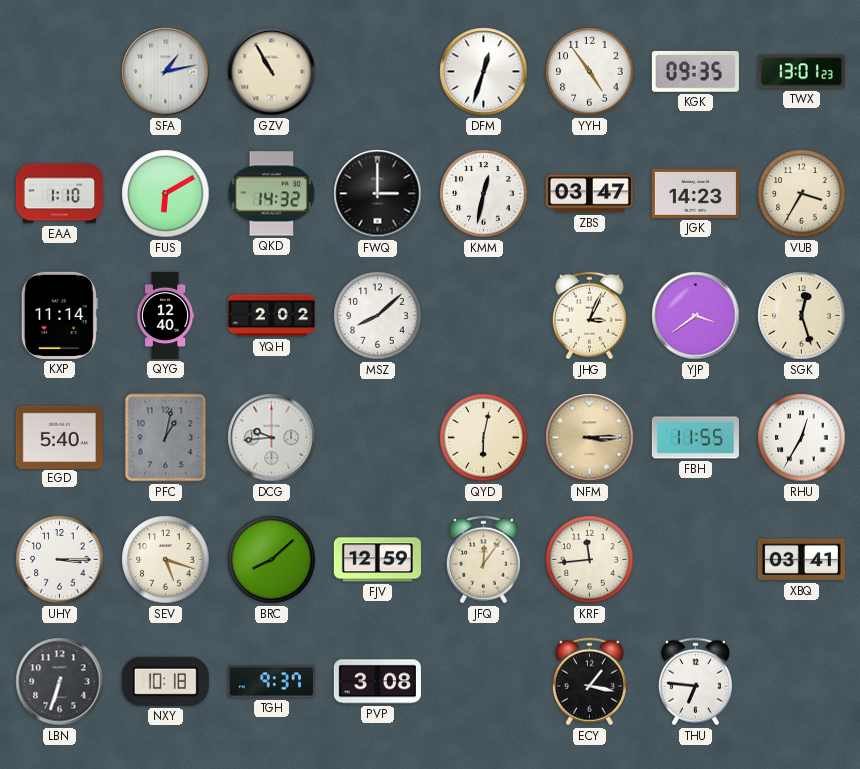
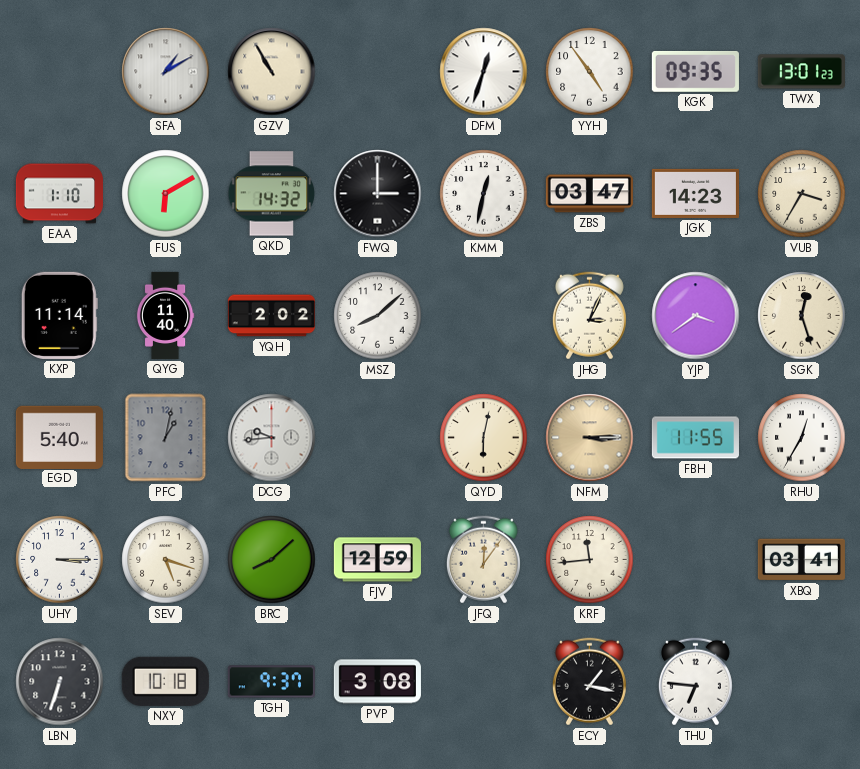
SFA: 1:13 -> 1:10
QYG: 12:40 -> 11:40
